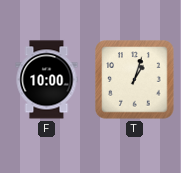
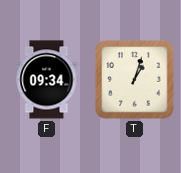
F: 10:00 -> 09:34
